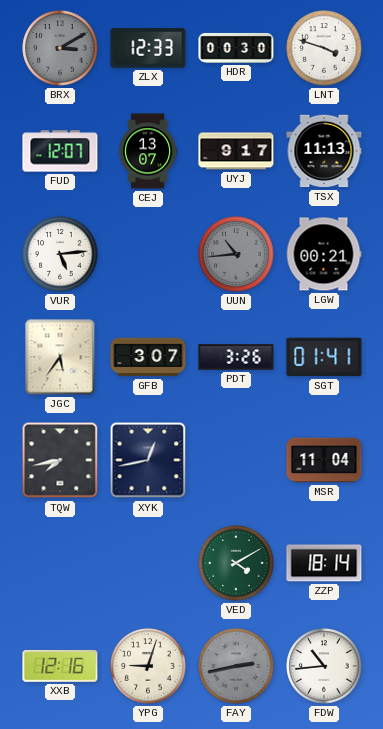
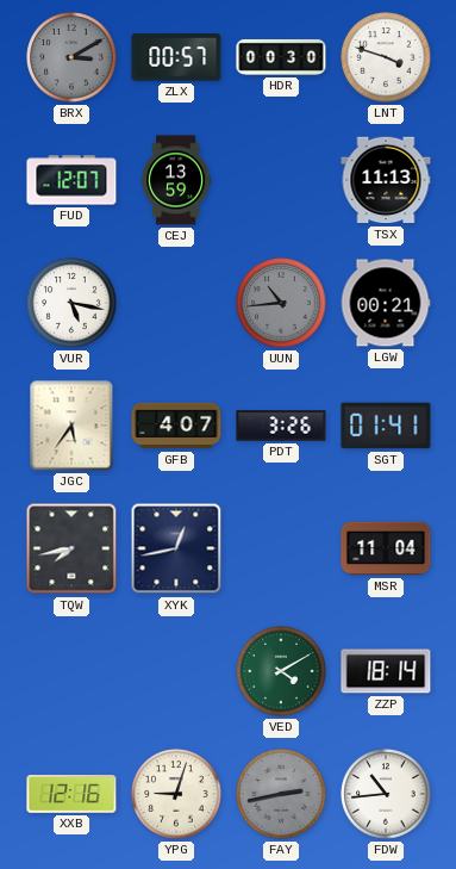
ZLX: 12:33 -> 00:57
CEJ: 13:07 -> 13:59
UYJ: 9:17 -> none
VUR: 5:14 -> 5:17
GFB: 3:07 -> 4:07
